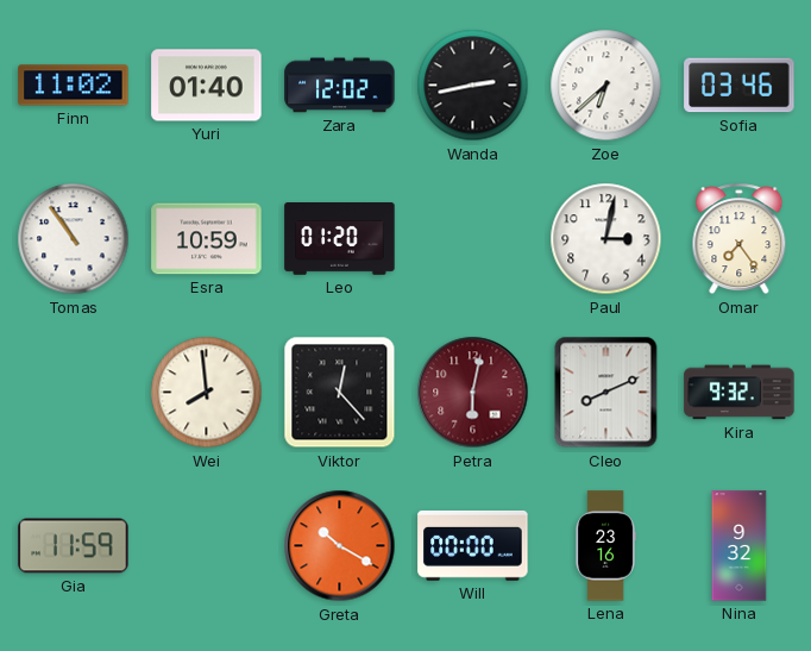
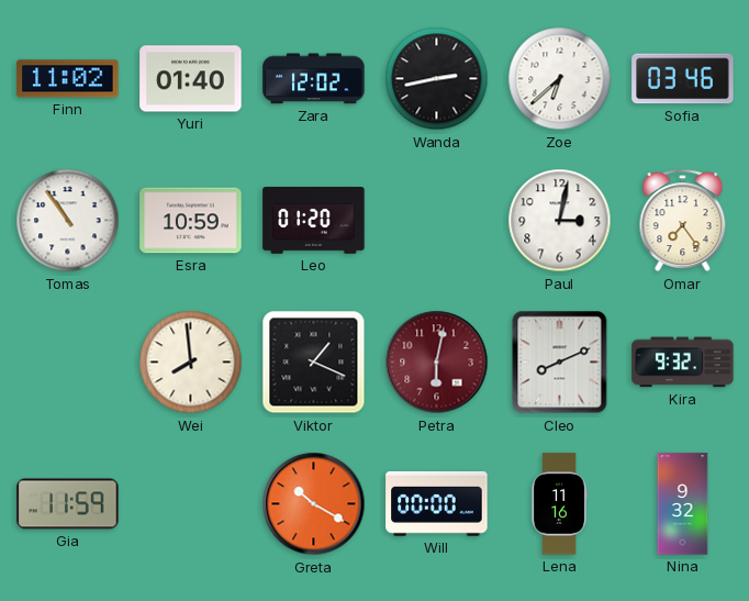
Viktor: 12:23 -> 1:19
Lena: 23:16 -> 11:16
